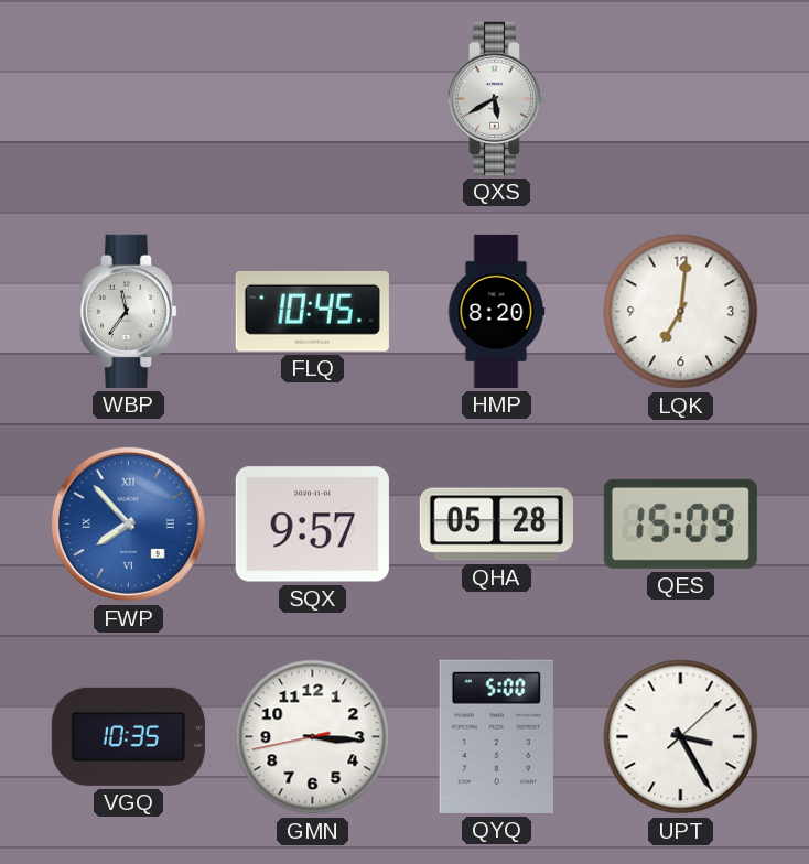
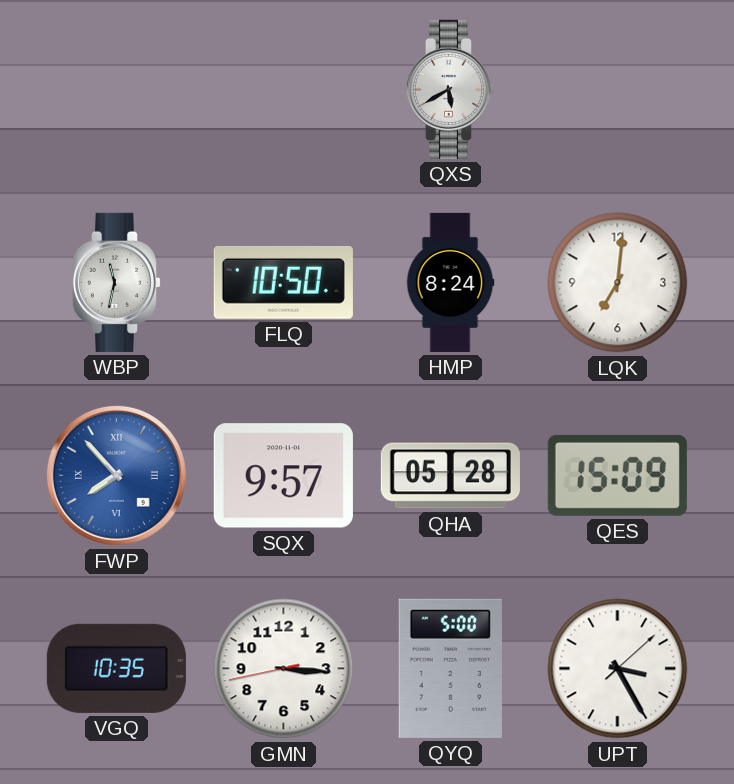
WBP: 11:36 -> 11:32
FLQ: 10:45 -> 10:50
HMP: 8:20 -> 8:24
